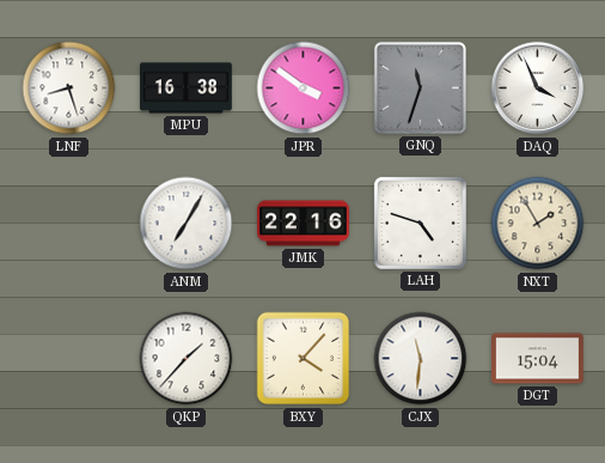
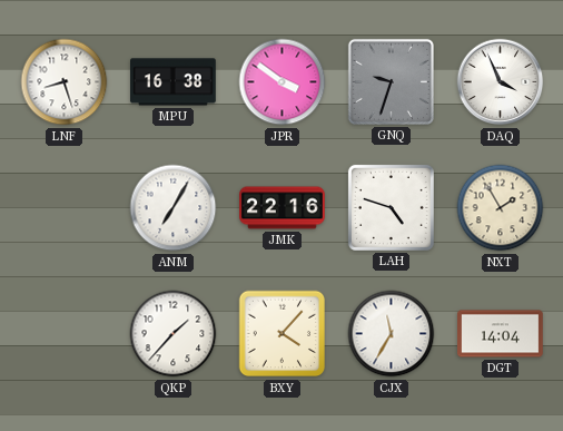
GNQ: 11:33 -> 9:33
CJX: 11:31 -> 11:35
DGT: 15:04 -> 14:04
